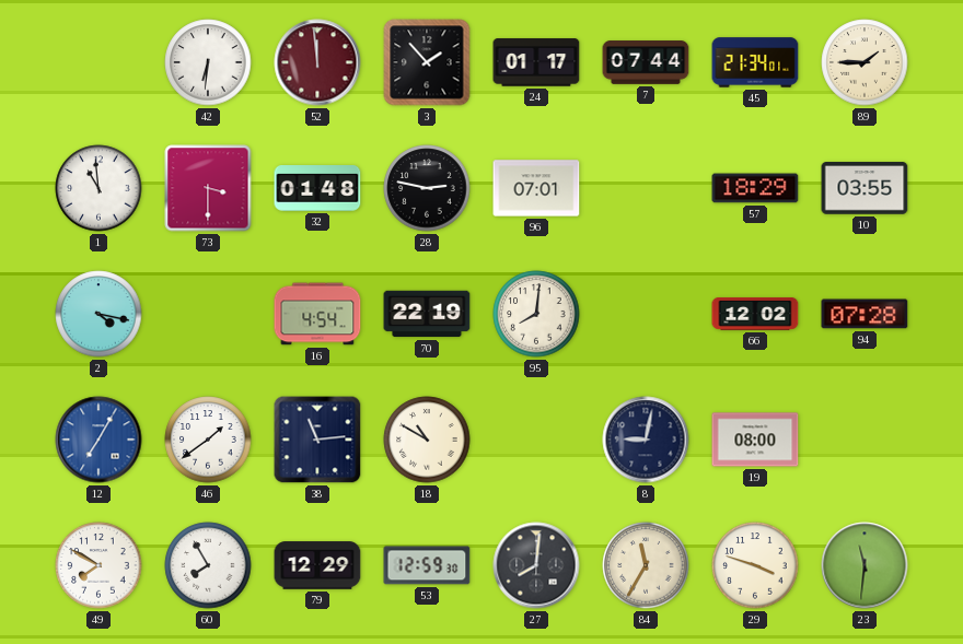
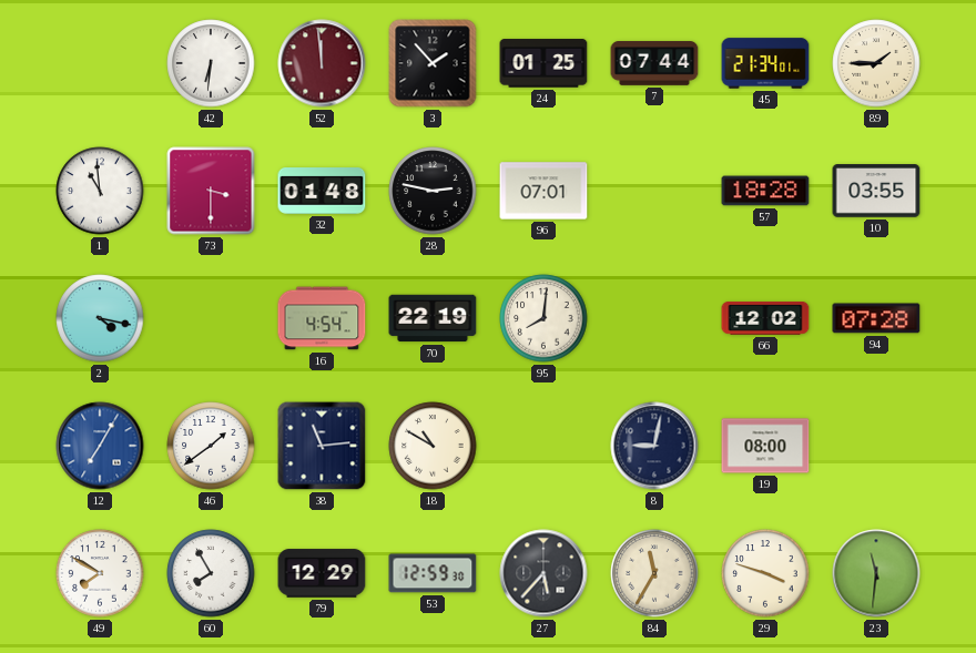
24: 01:17 -> 01:25
57: 18:29 -> 18:28
27: 8:01 -> 5:37
